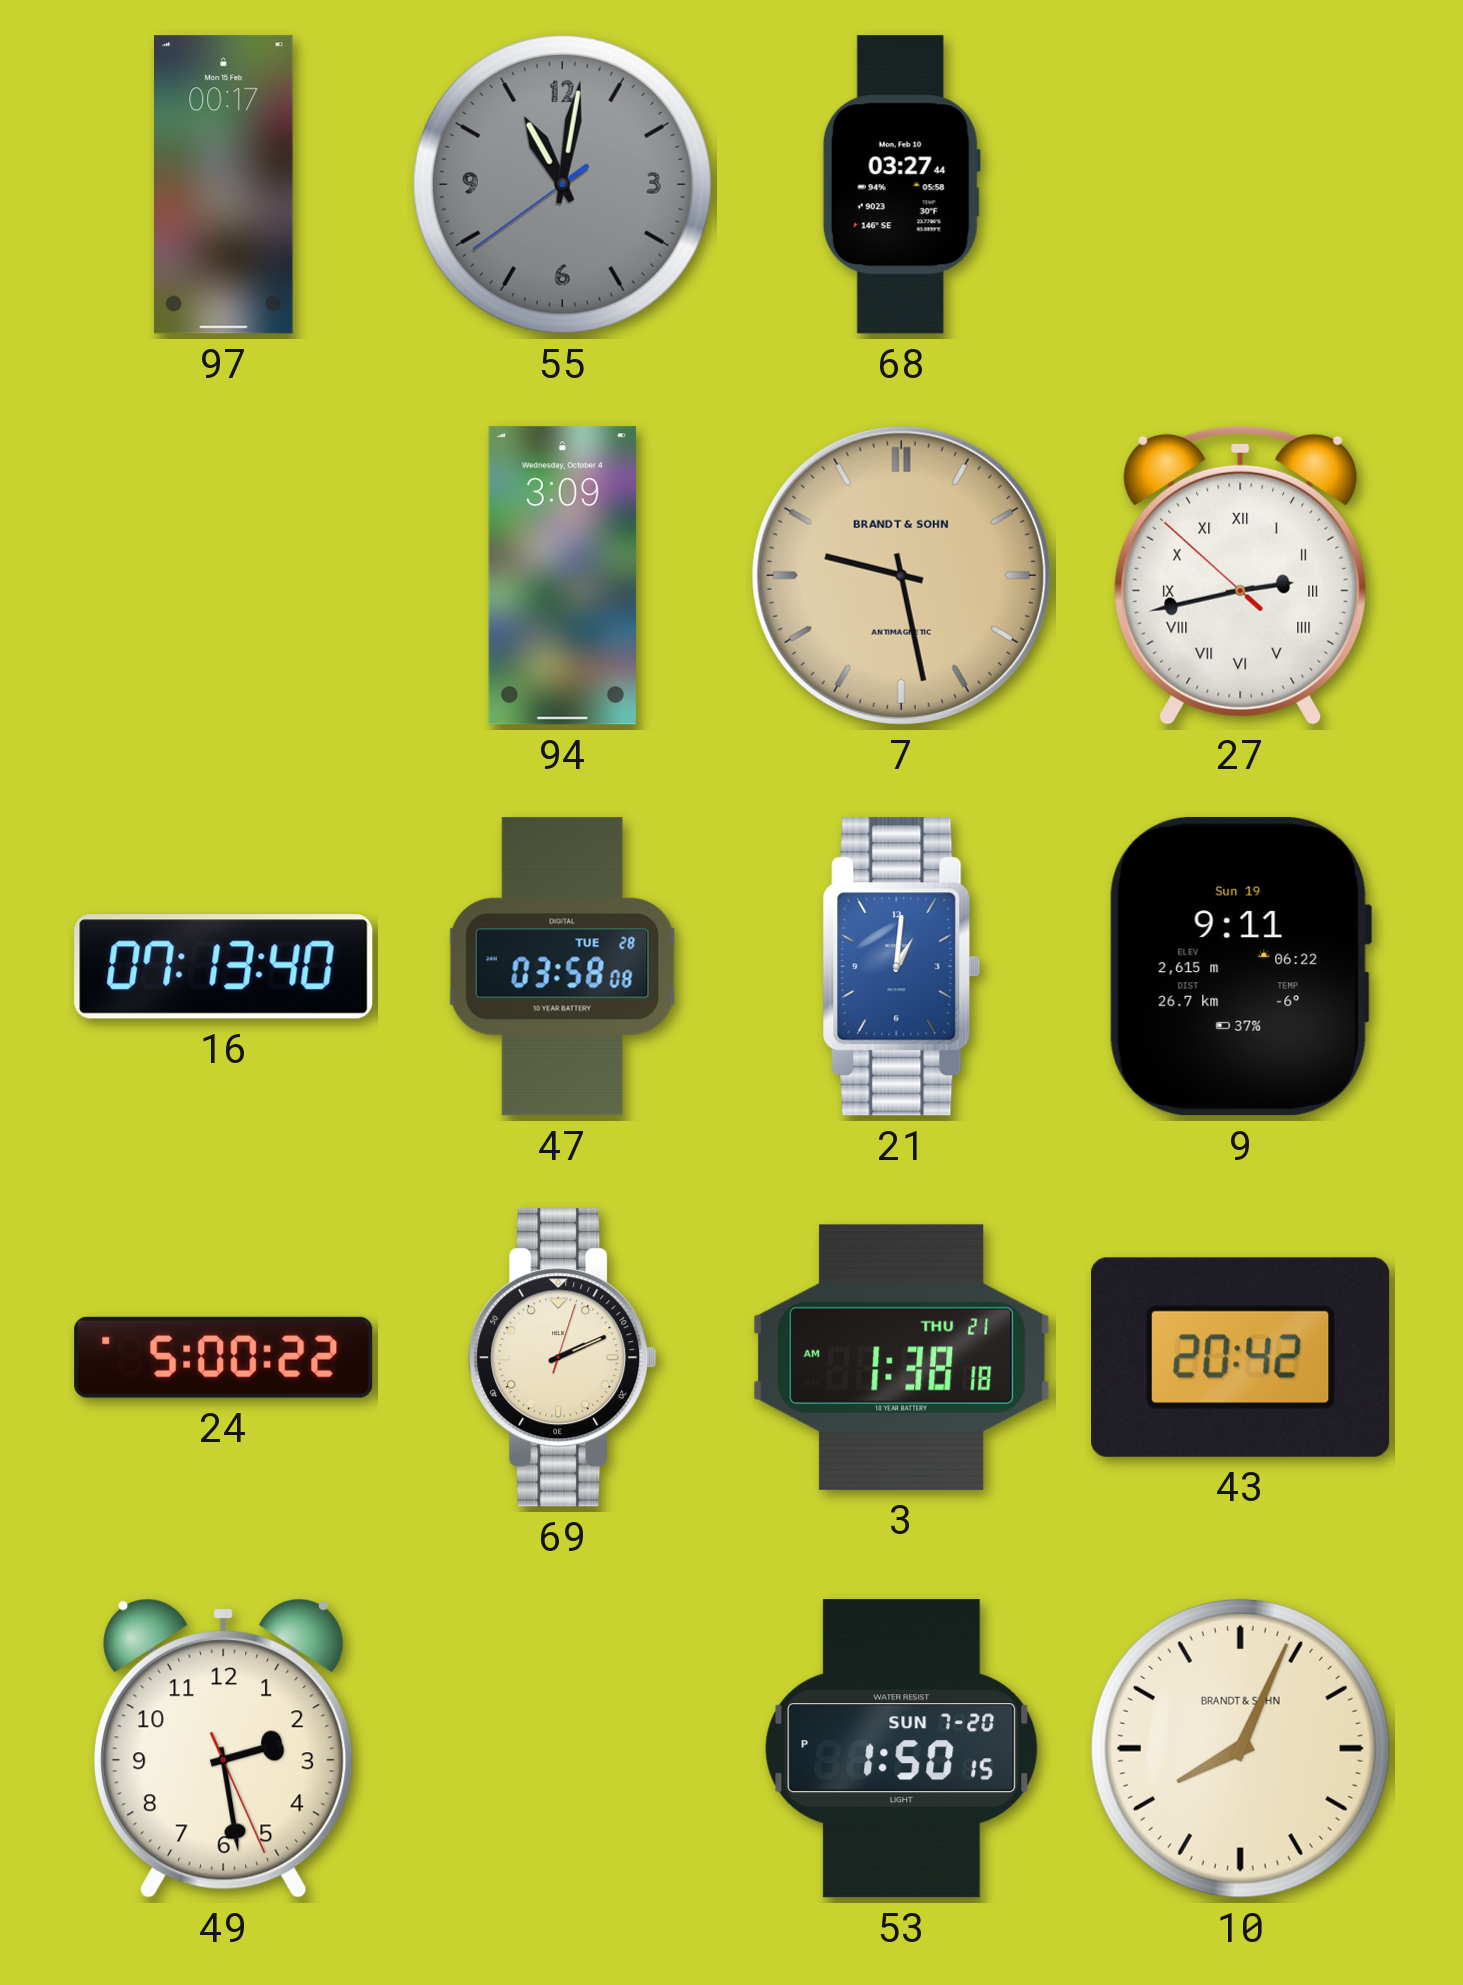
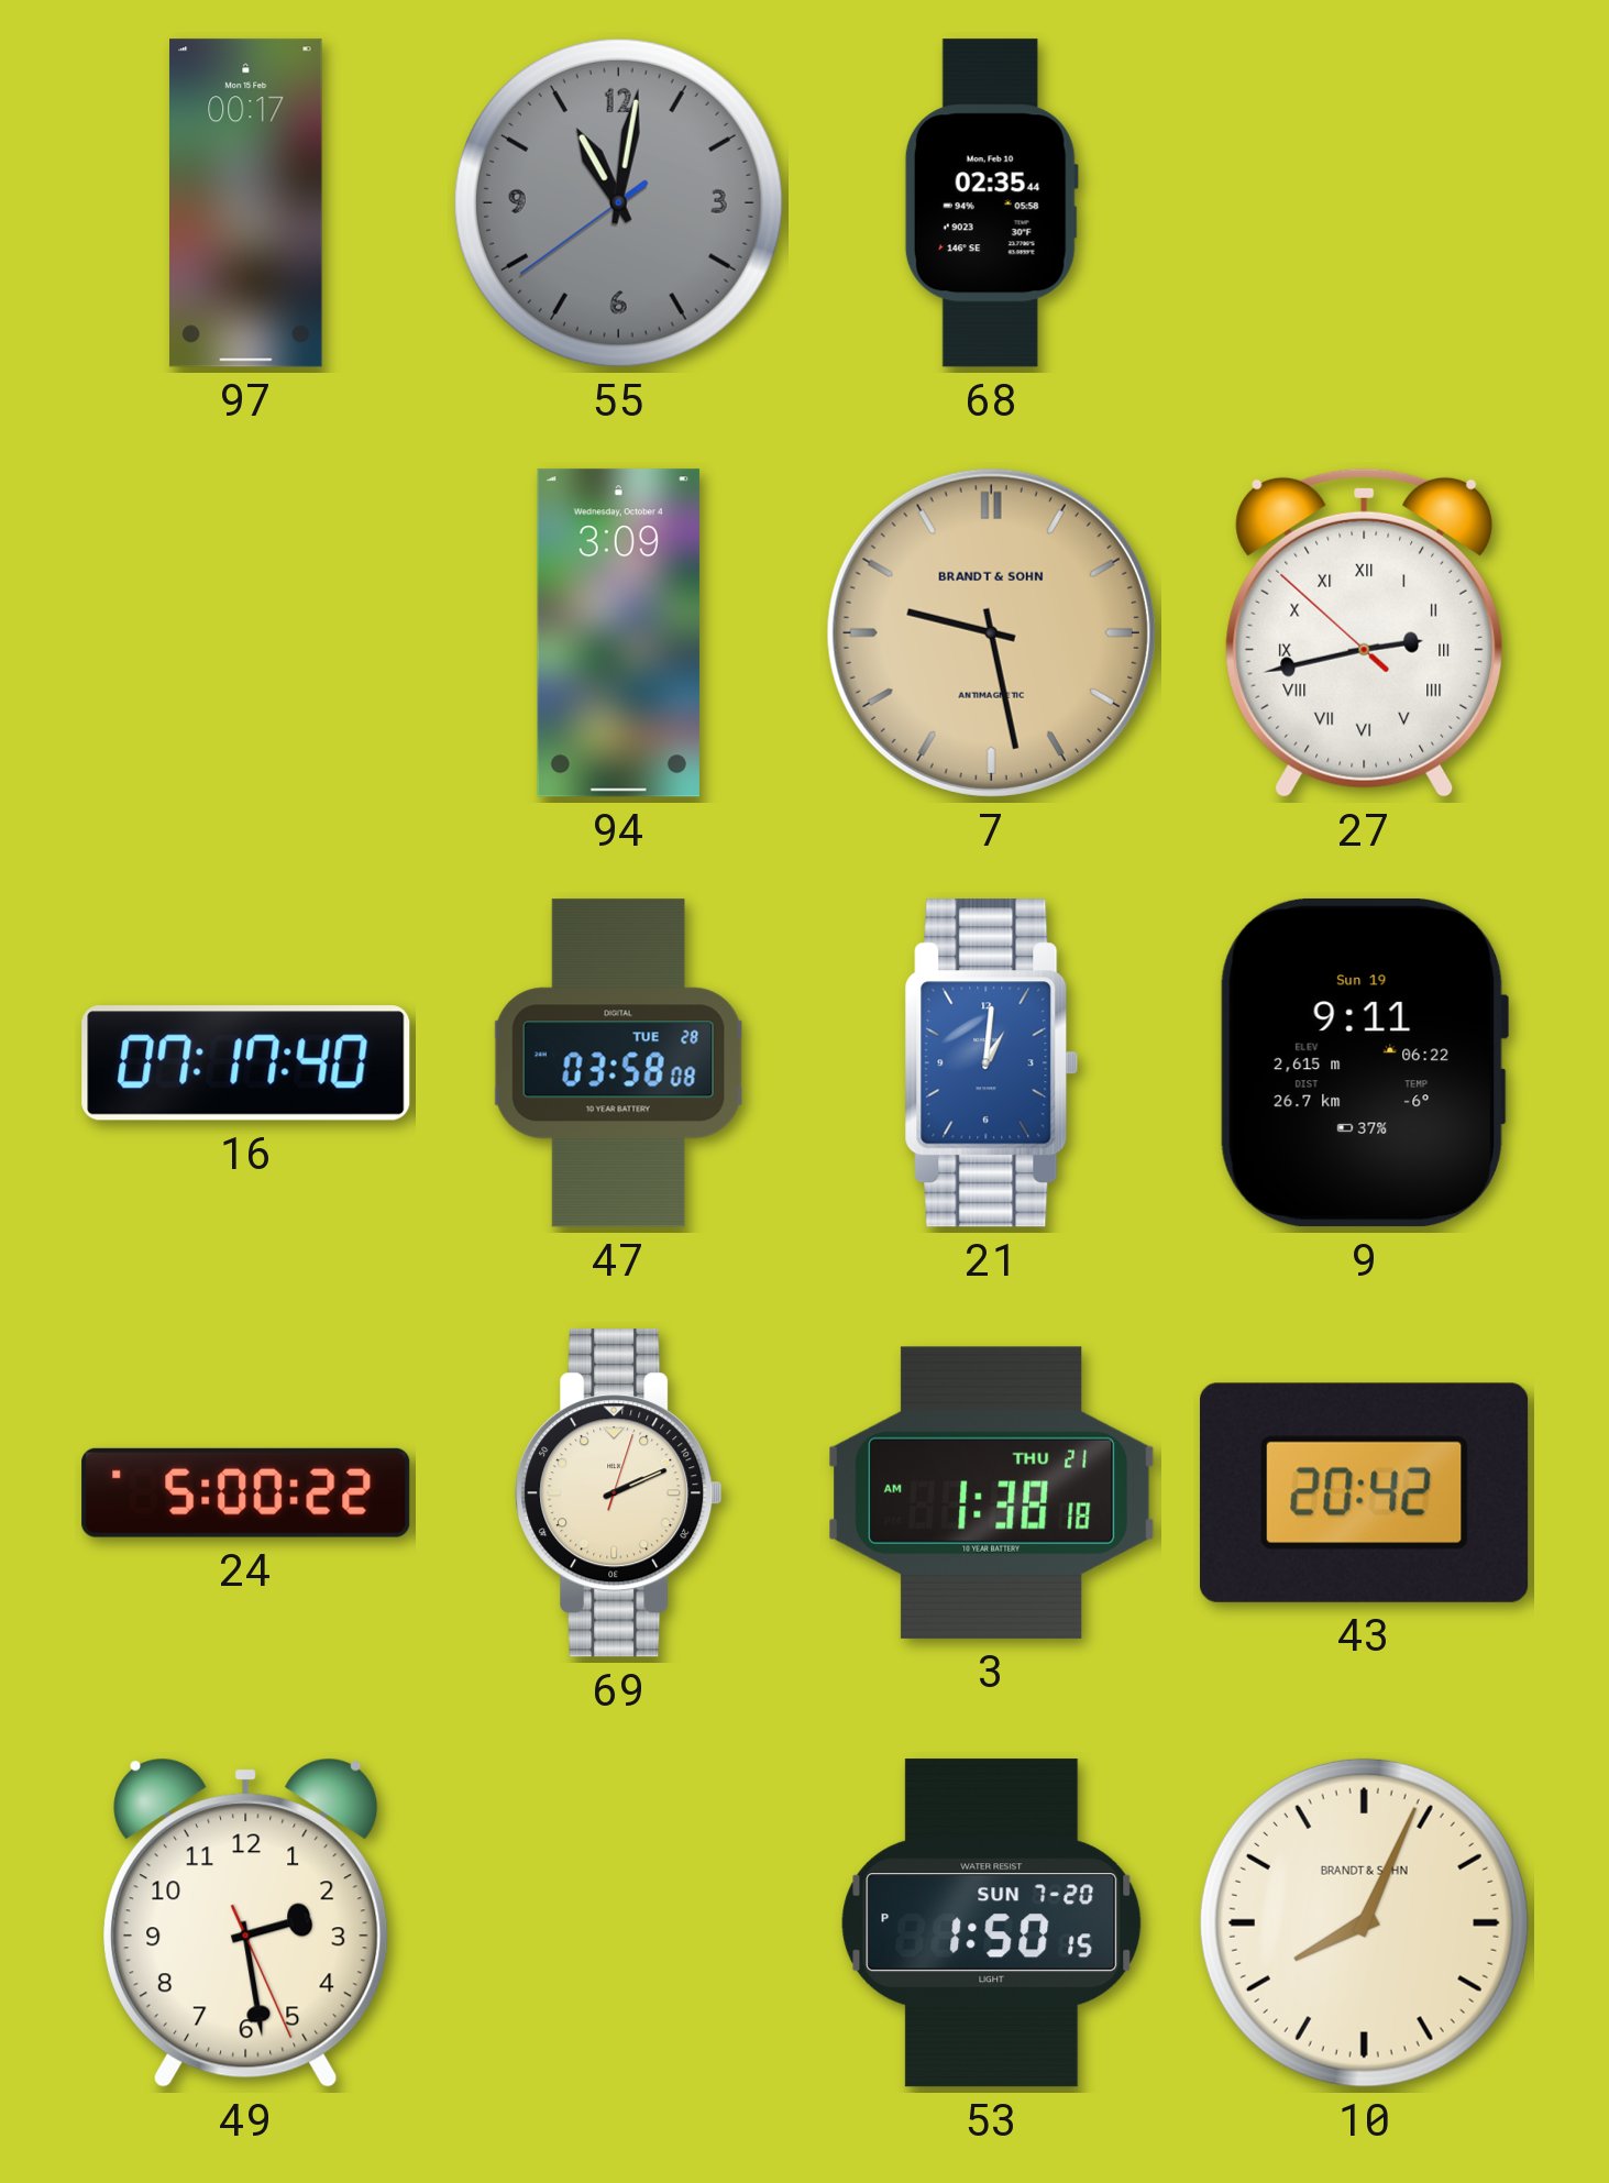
68: 03:27 -> 02:35
16: 07:13 -> 07:17
